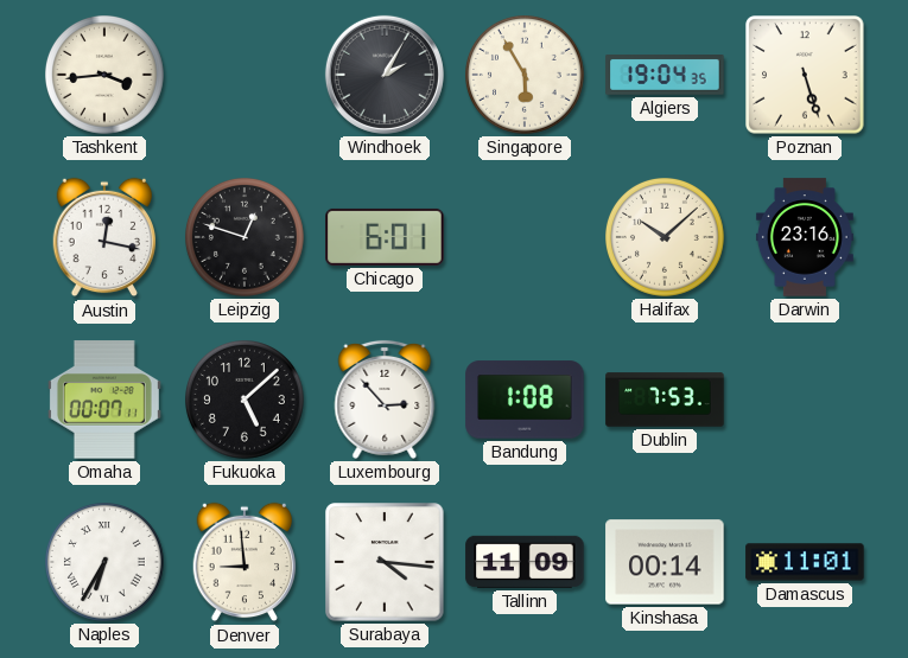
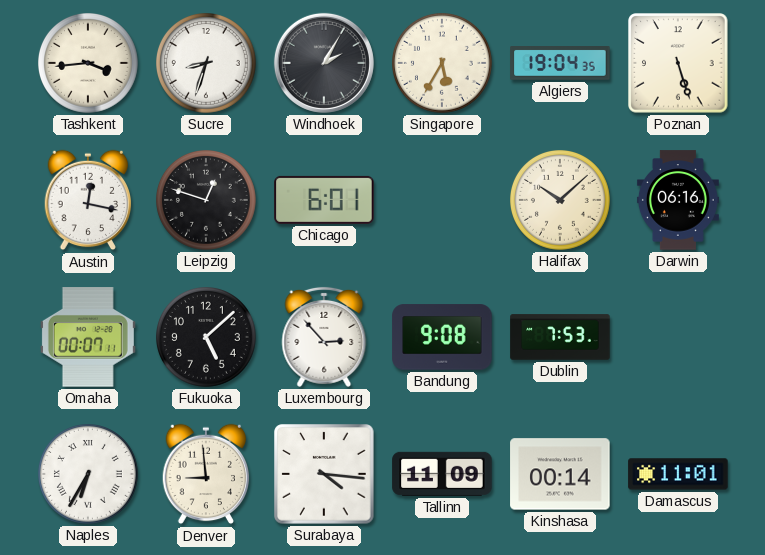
Sucre: none -> 8:33
Singapore: 5:55 -> 5:35
Darwin: 23:16 -> 06:16
Bandung: 1:08 -> 9:08
